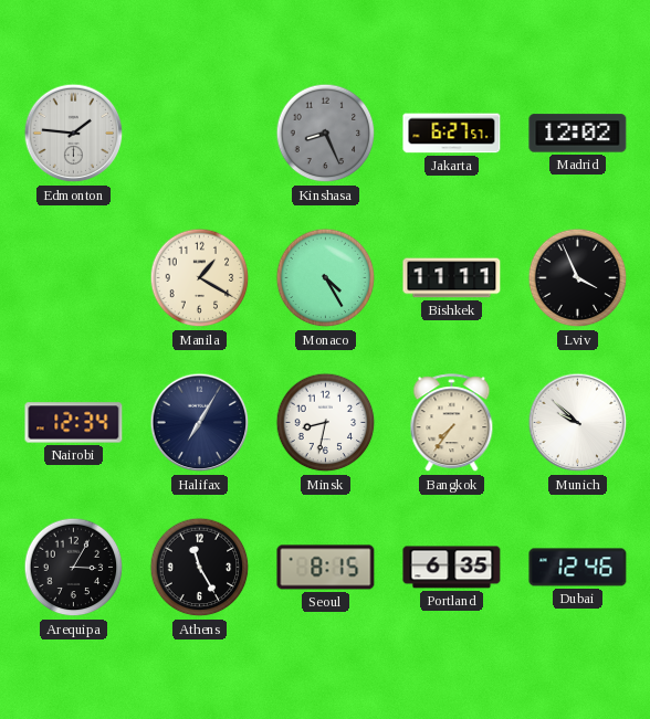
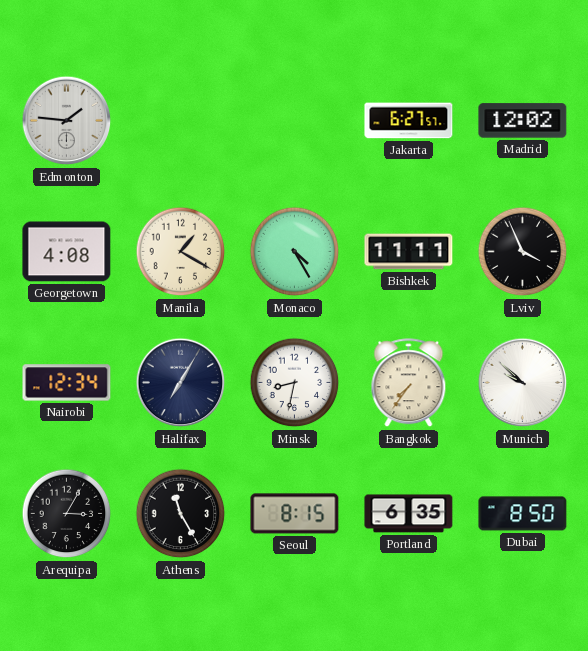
Kinshasa: 8:26 -> none
Georgetown: none -> 4:08
Dubai: 12:46 -> 8:50
